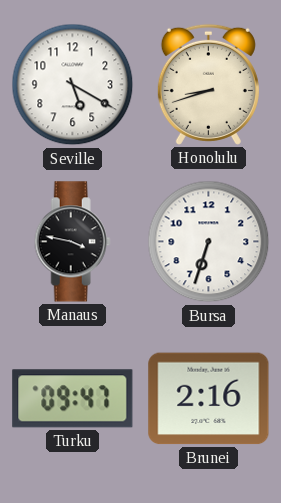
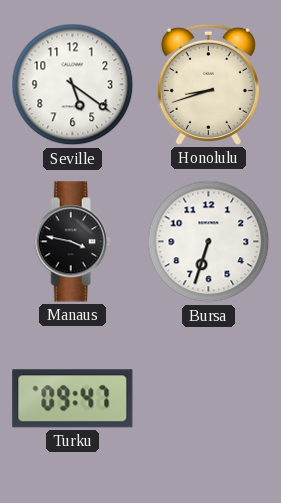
Seville: 5:20 -> 5:21
Brunei: 2:16 -> none
